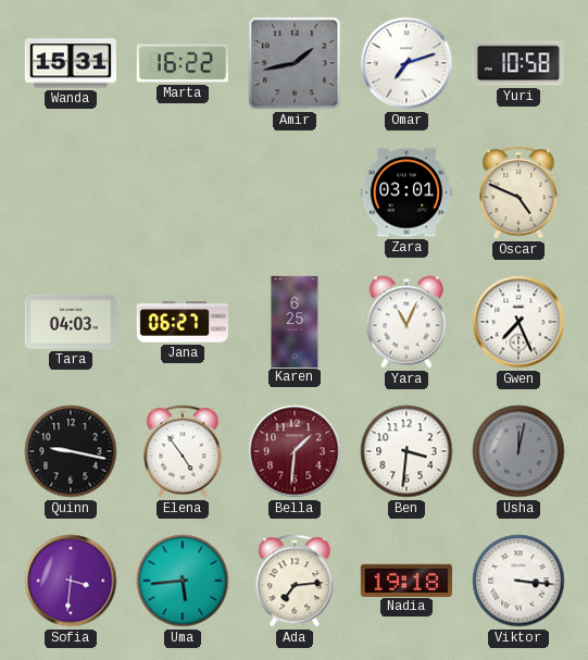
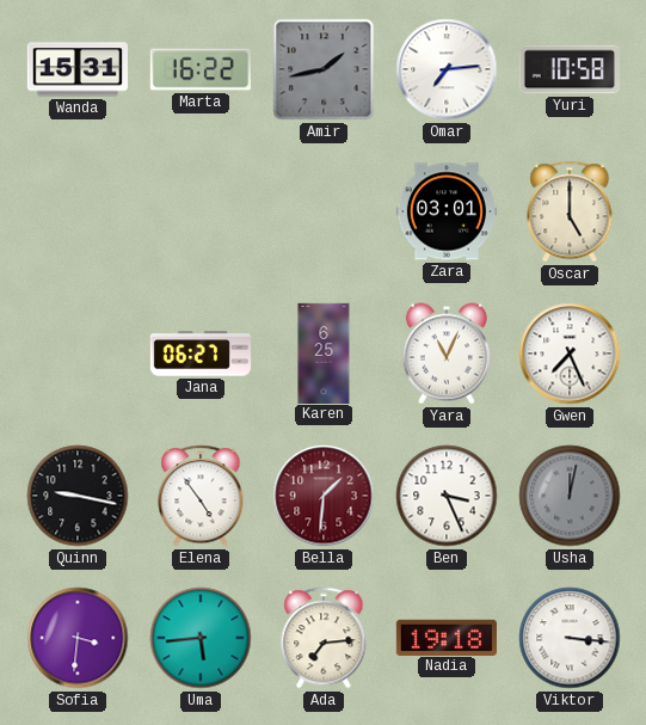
Omar: 7:12 -> 7:14
Oscar: 4:49 -> 5:00
Tara: 04:03 -> none
Ben: 3:31 -> 3:26
